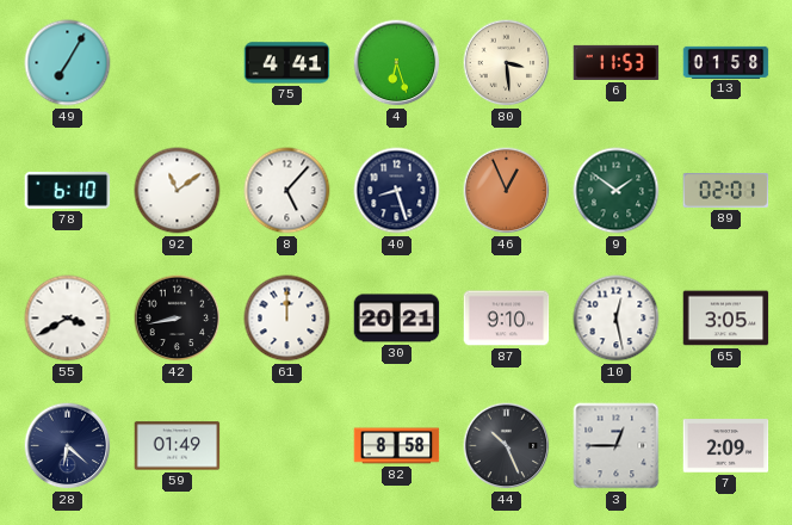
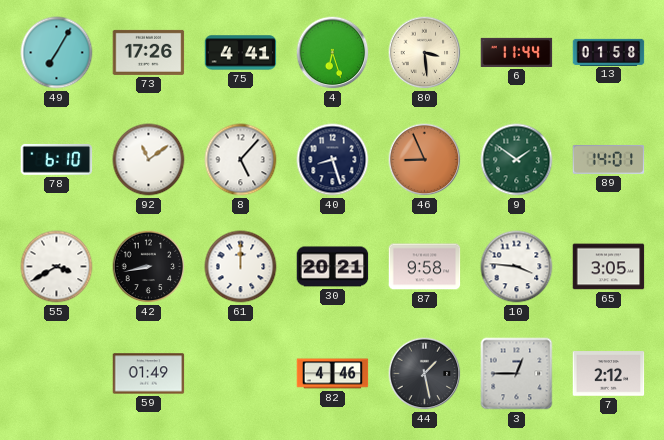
73: none -> 17:26
6: 11:53 -> 11:44
46: 12:56 -> 8:56
89: 02:01 -> 14:01
87: 9:10 -> 9:58
10: 12:28 -> 3:46
28: 6:22 -> none
82: 8:58 -> 4:46
44: 10:26 -> 1:28
7: 2:09 -> 2:12
